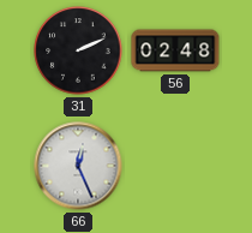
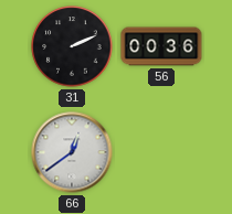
56: 02:48 -> 00:36
66: 12:26 -> 12:39
